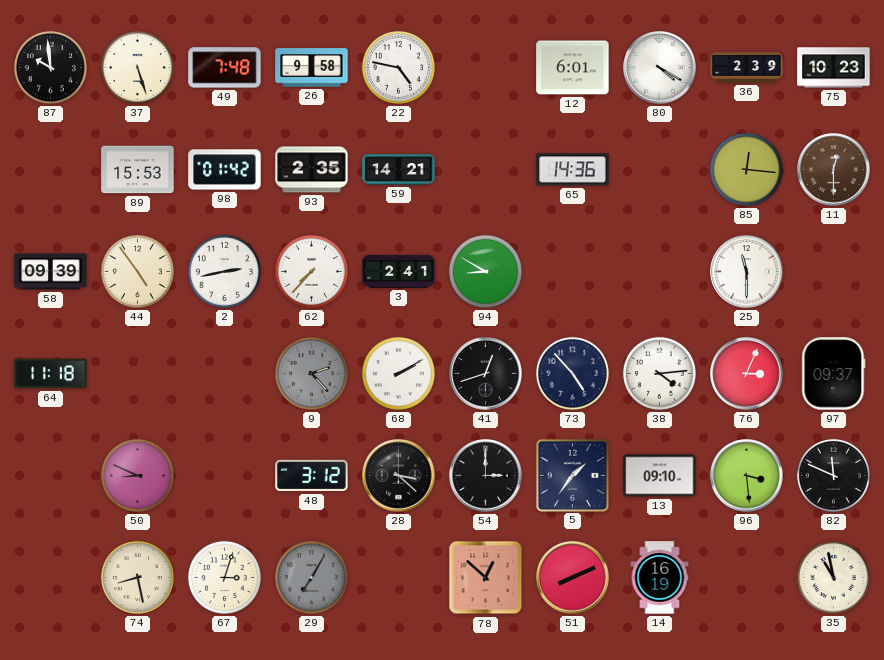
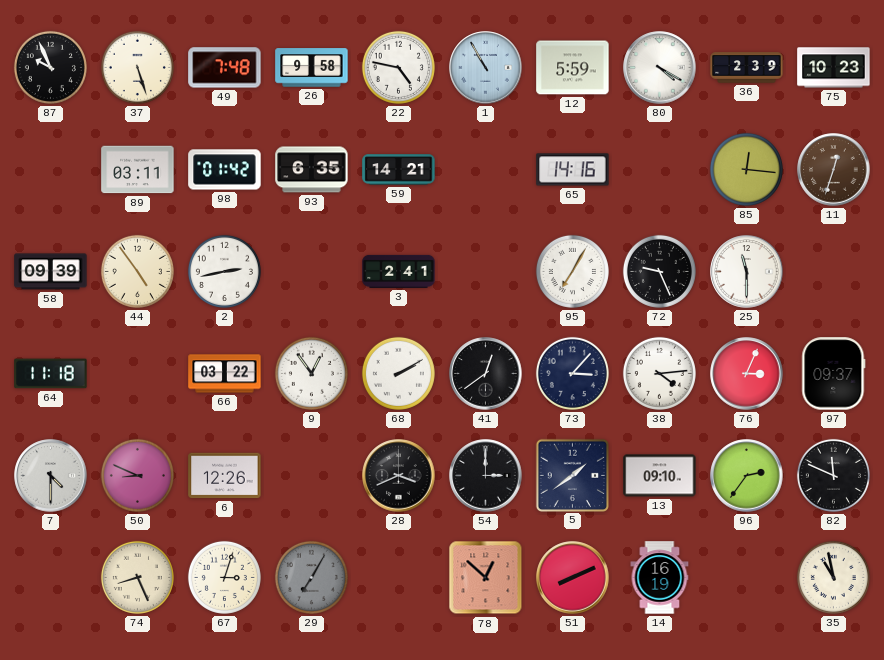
87: 9:59 -> 9:56
1: none -> 10:55
12: 6:01 -> 5:59
89: 15:53 -> 03:11
93: 2:35 -> 6:35
65: 14:36 -> 14:16
11: 12:30 -> 12:33
62: 7:37 -> none
94: 8:50 -> none
95: none -> 7:05
72: none -> 9:26
66: none -> 03:22
9: 2:23 -> 12:54
9 dial: grey -> white
41: 12:42 -> 12:39
73: 4:53 -> 3:07
7: none -> 4:30
6: none -> 12:26
48: 3:12 -> none
28: 3:22 -> 3:41
5: 1:36 -> 1:39
96: 3:29 -> 2:36
74: 8:28 -> 8:26
